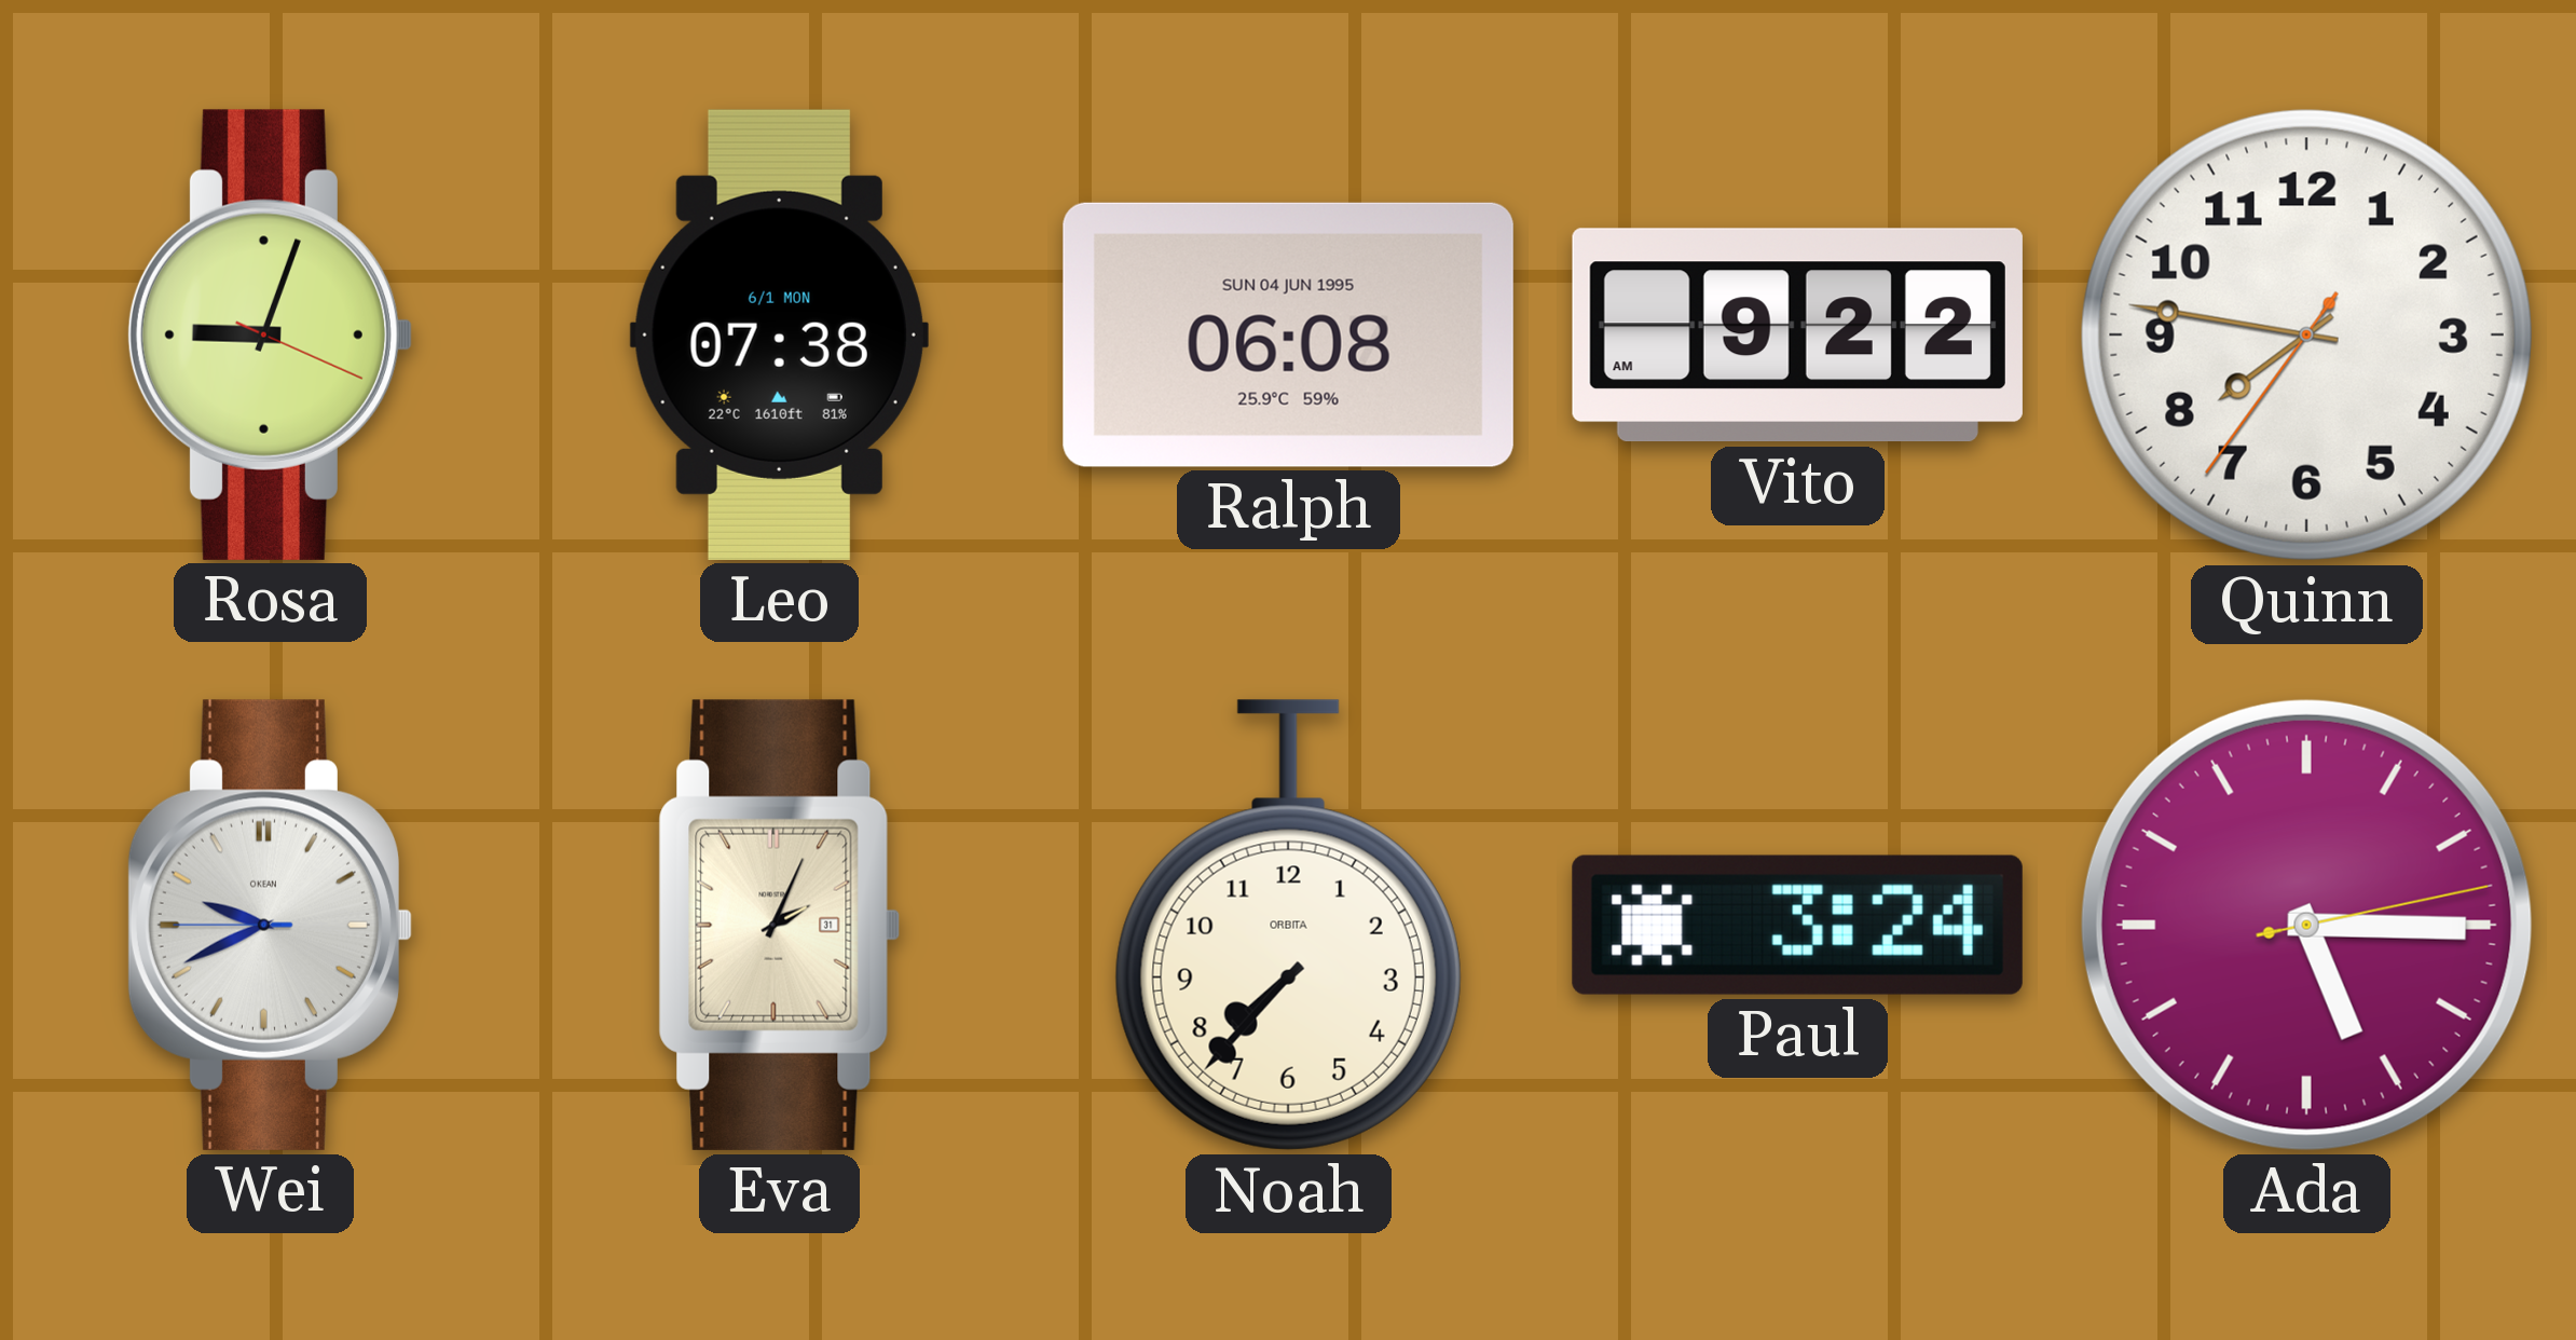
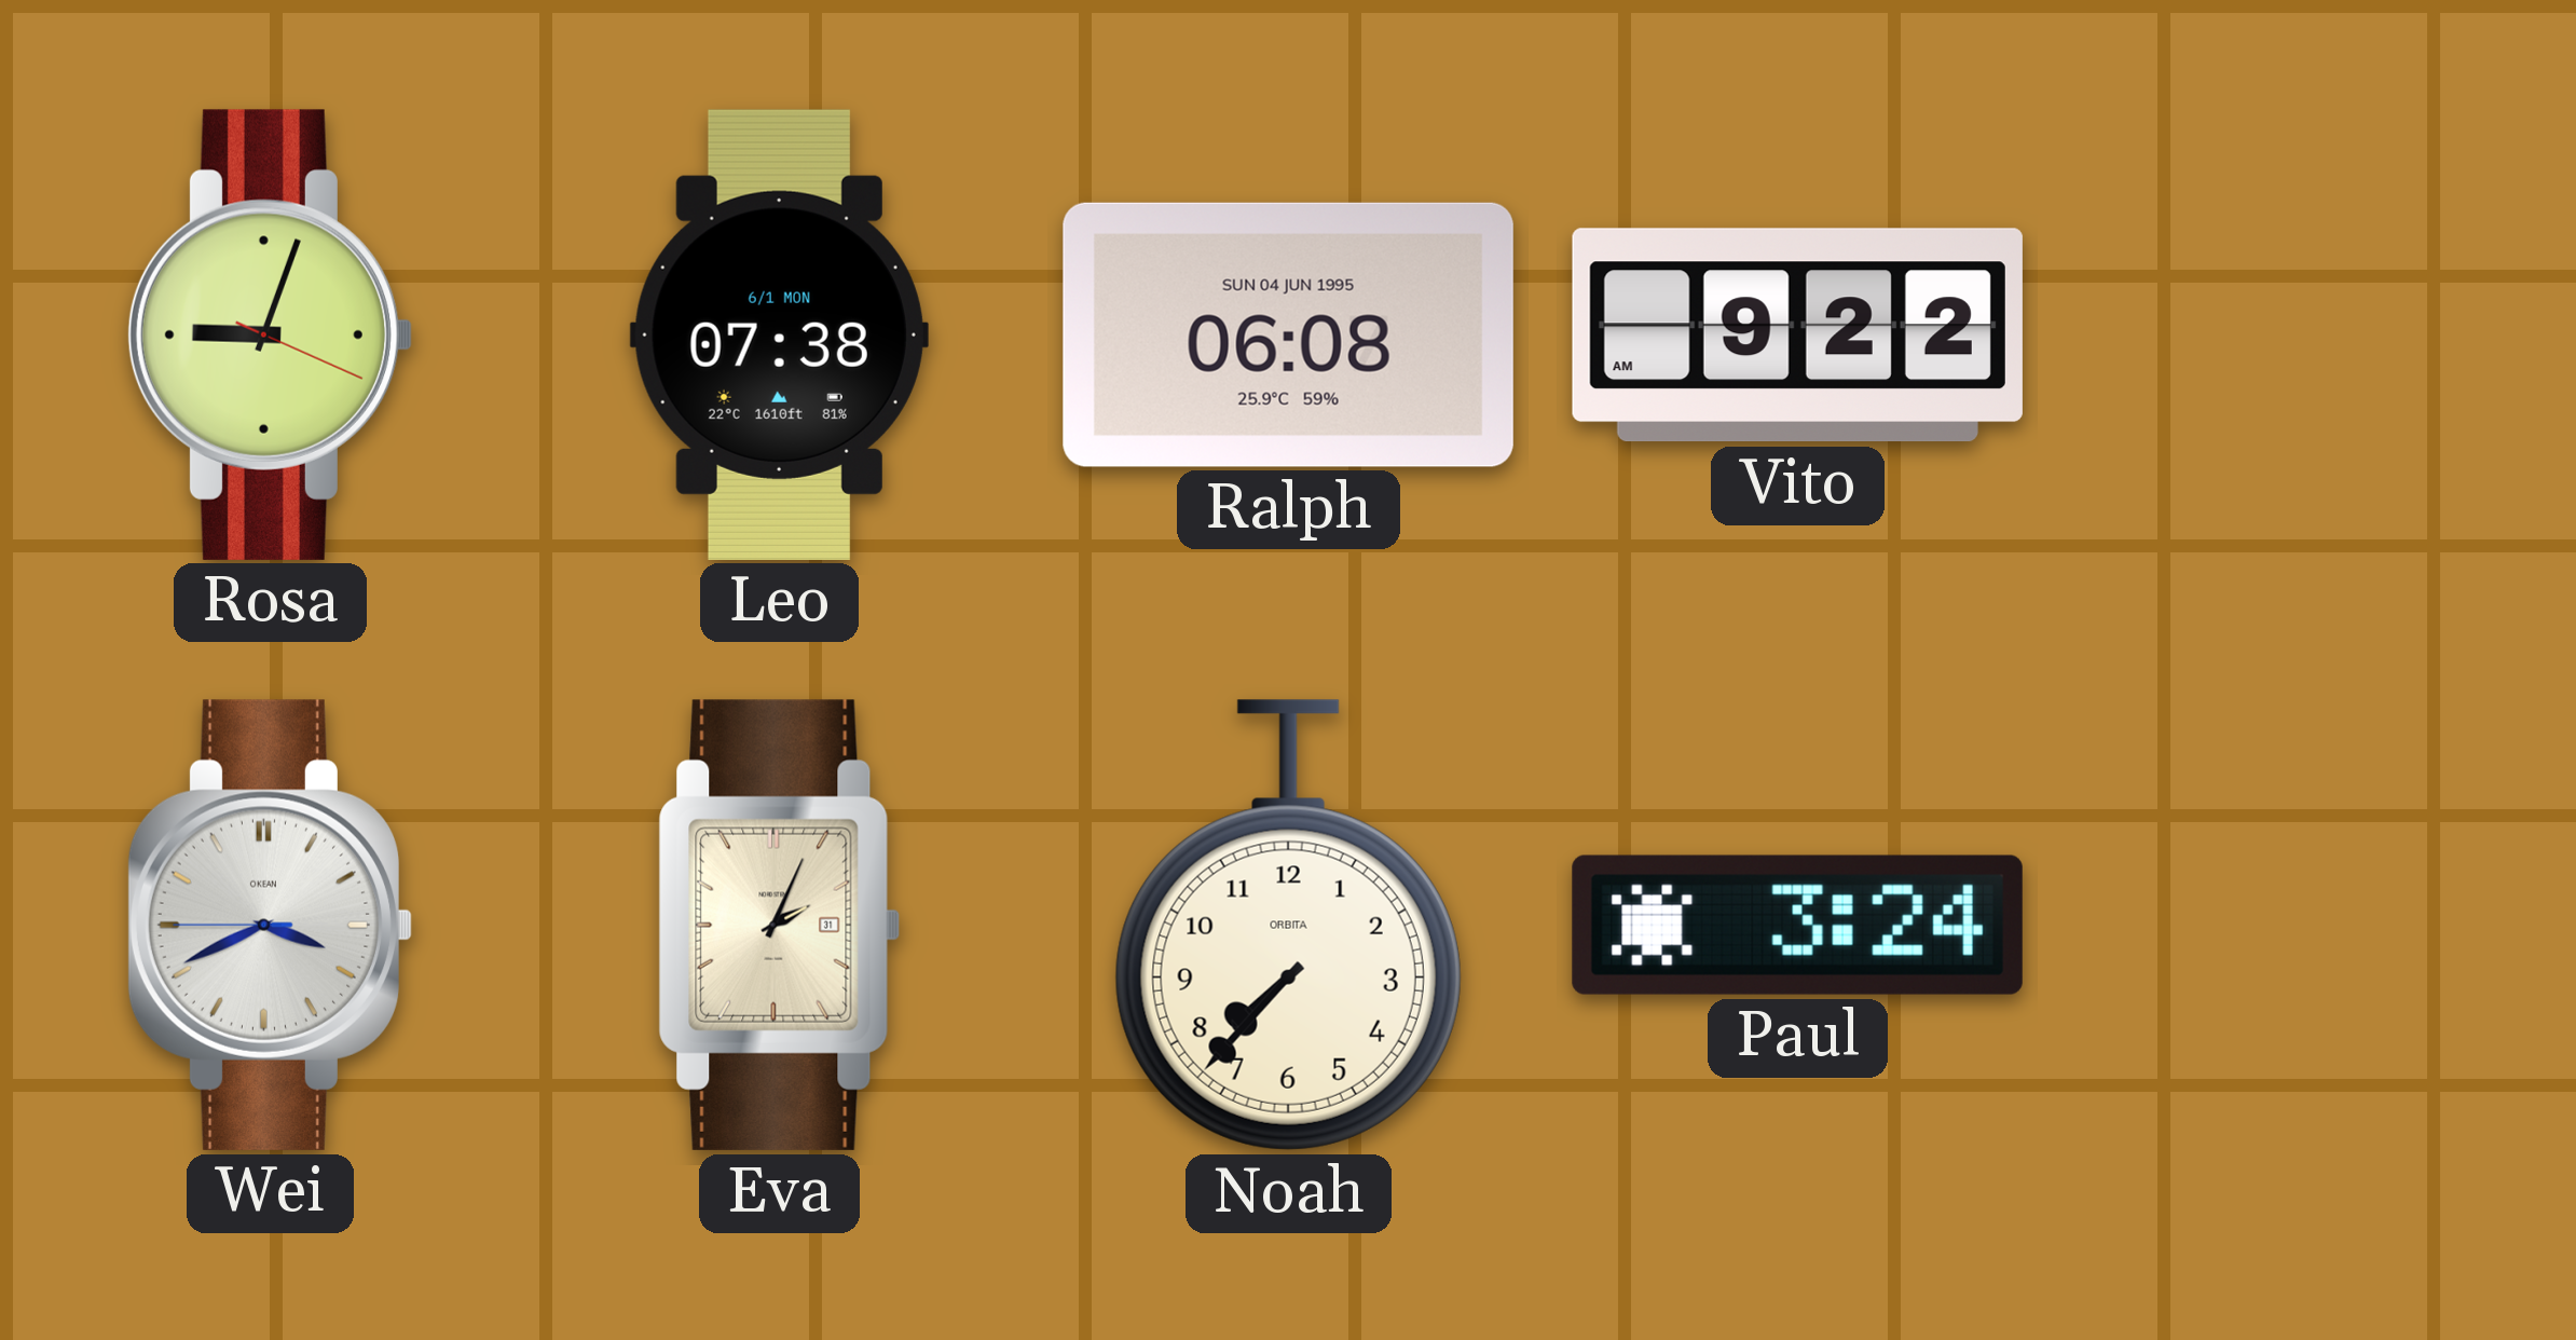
Quinn: 7:46 -> none
Wei: 9:40 -> 3:40
Ada: 5:15 -> none
